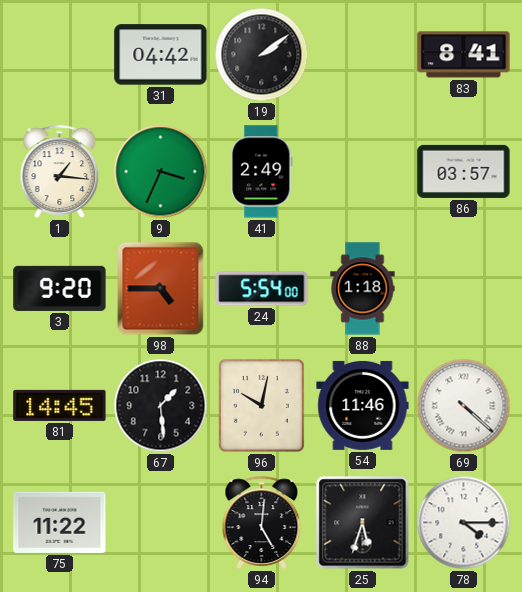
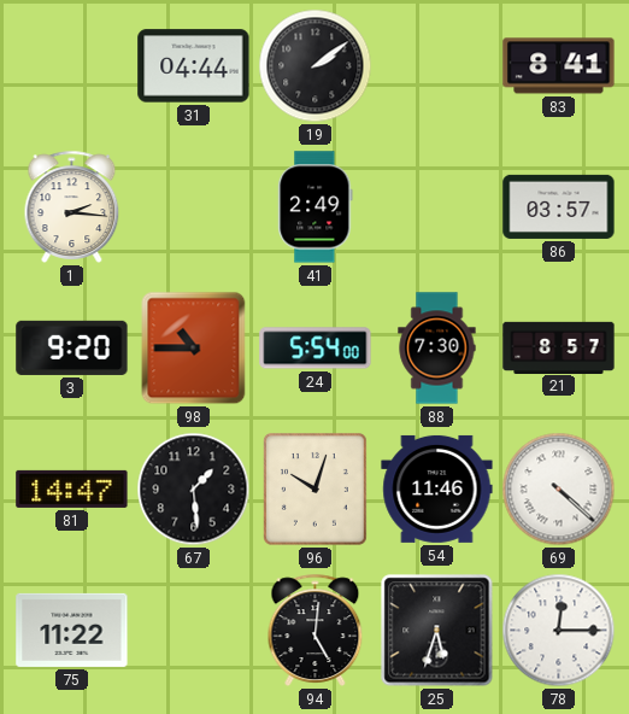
31: 04:42 -> 04:44
1: 1:16 -> 2:16
9: 3:34 -> none
98: 4:45 -> 10:45
88: 1:18 -> 7:30
21: none -> 8:57
81: 14:45 -> 14:47
96: 10:02 -> 10:03
78: 4:15 -> 12:15
